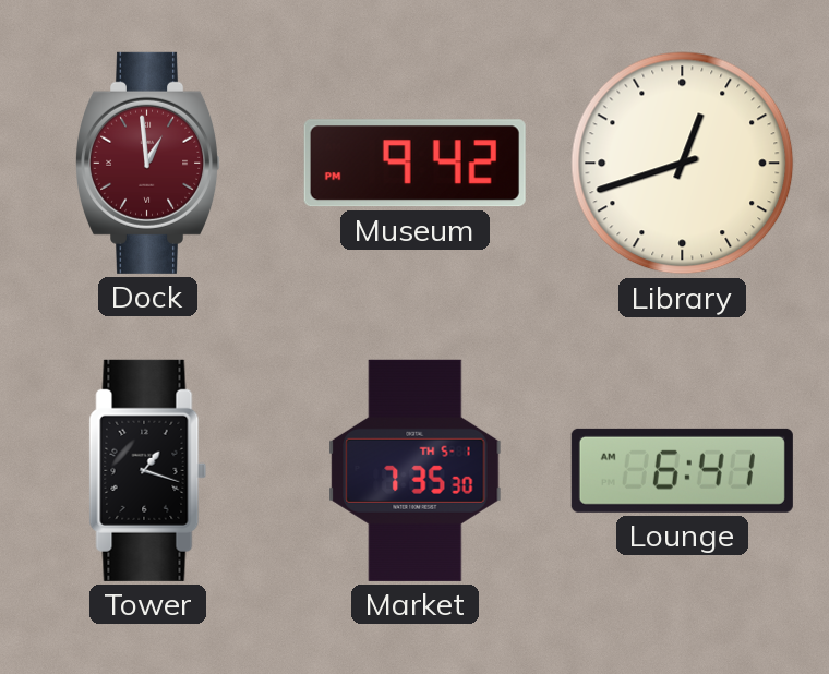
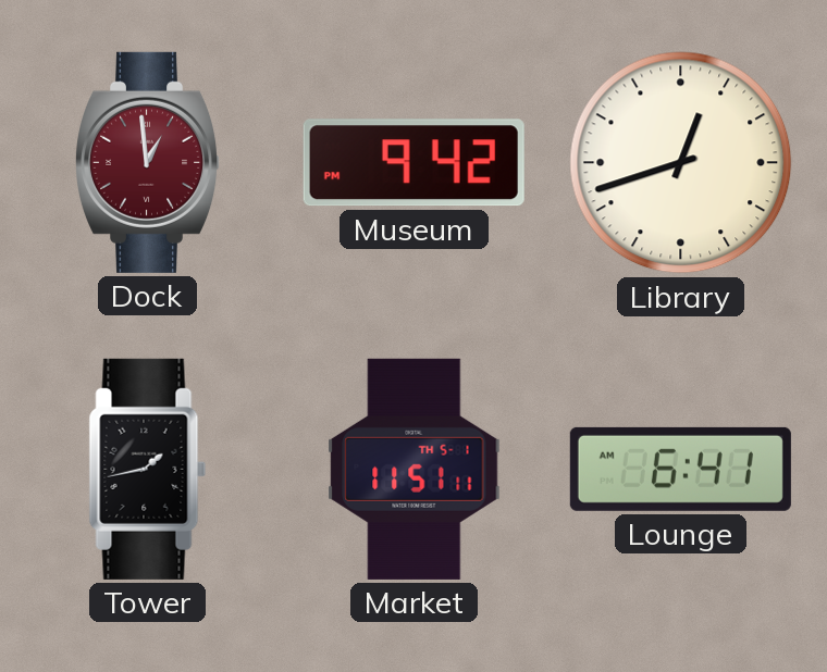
Tower: 1:18 -> 1:43
Market: 7:35 -> 11:51
